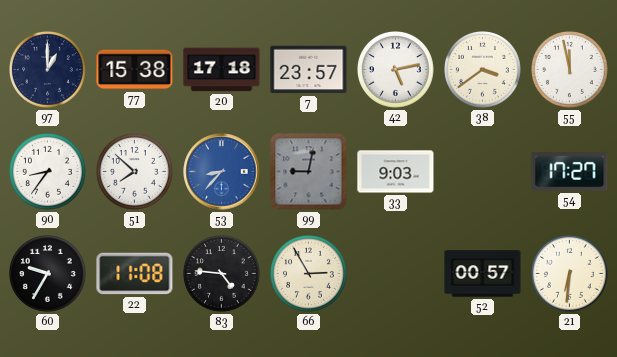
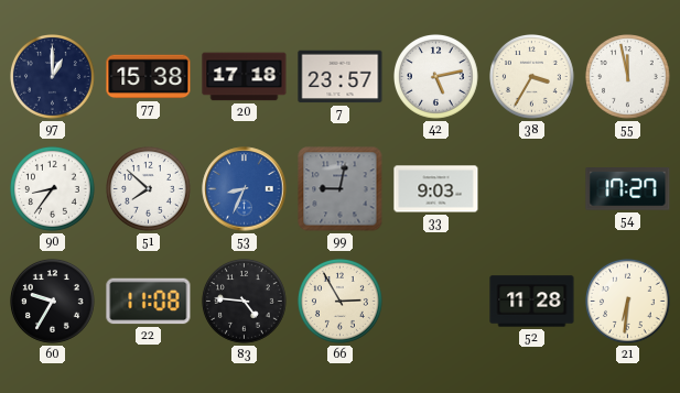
38: 3:39 -> 3:35
53: 8:37 -> 8:34
52: 00:57 -> 11:28
